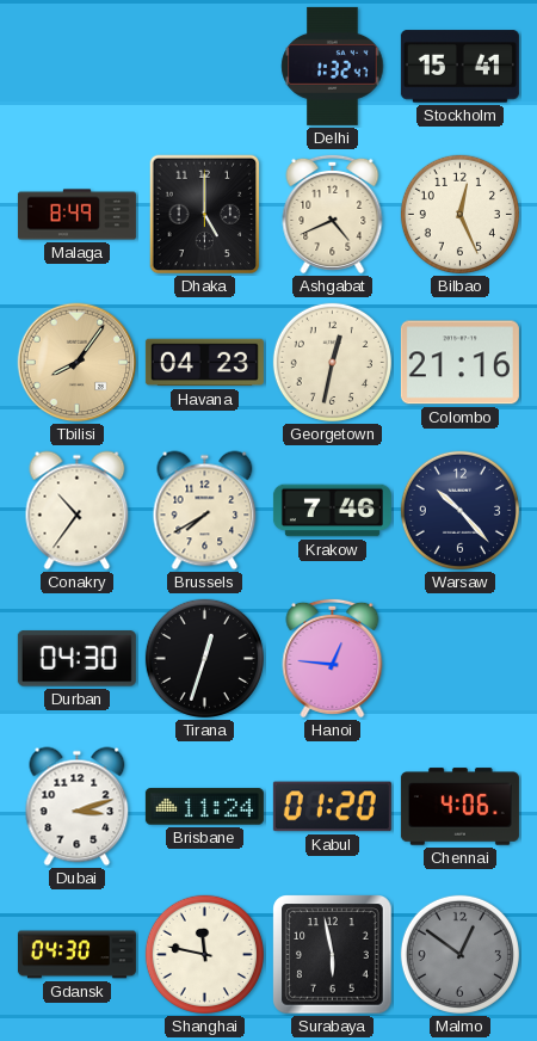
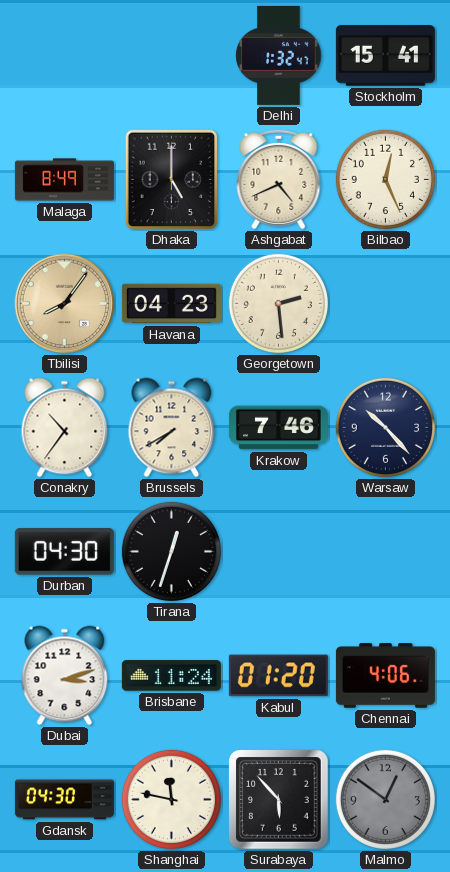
Georgetown: 12:32 -> 2:29
Colombo: 21:16 -> none
Hanoi: 12:46 -> none
Surabaya: 5:58 -> 5:53
